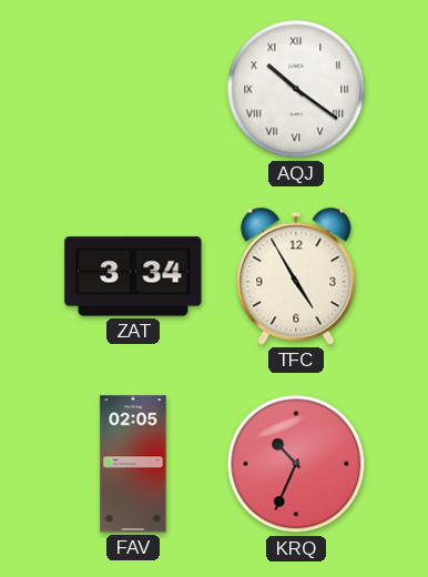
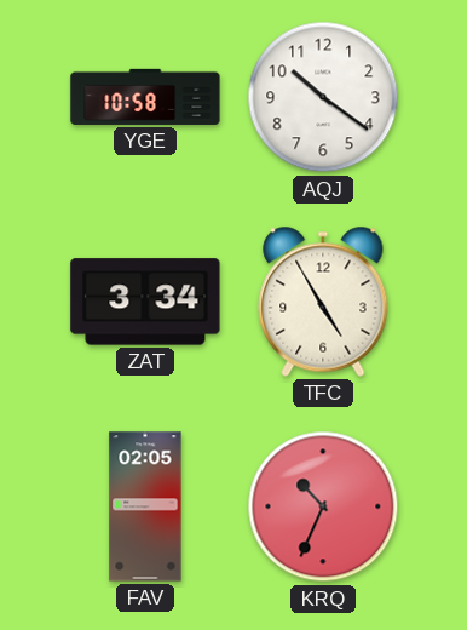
YGE: none -> 10:58
AQJ numerals: Roman -> Arabic
